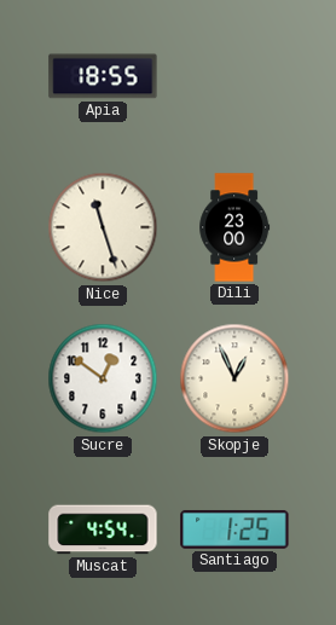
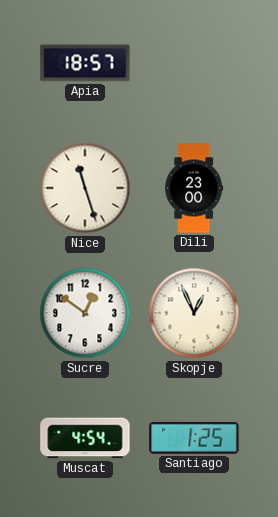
Apia: 18:55 -> 18:57
